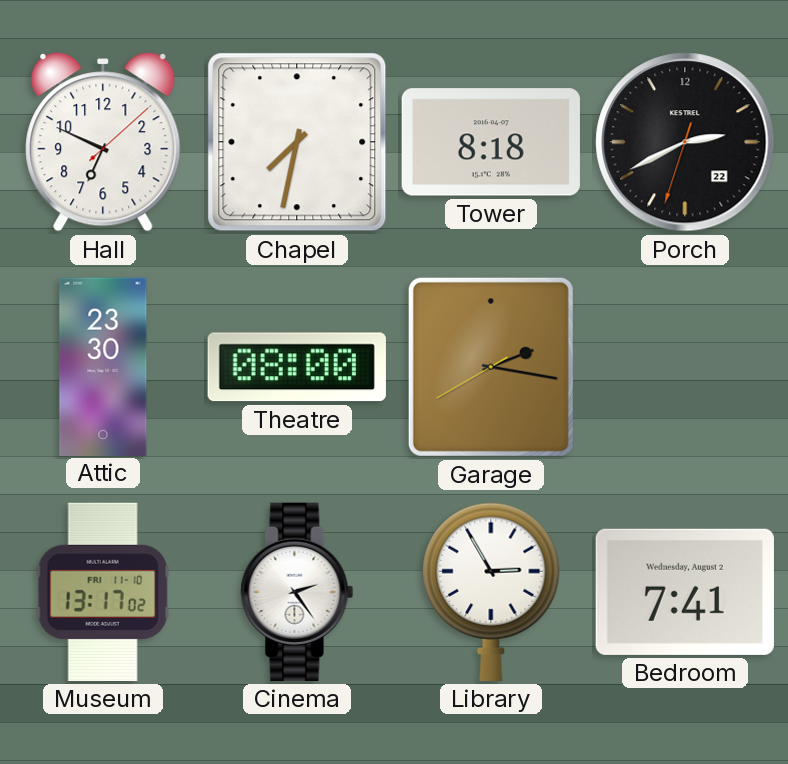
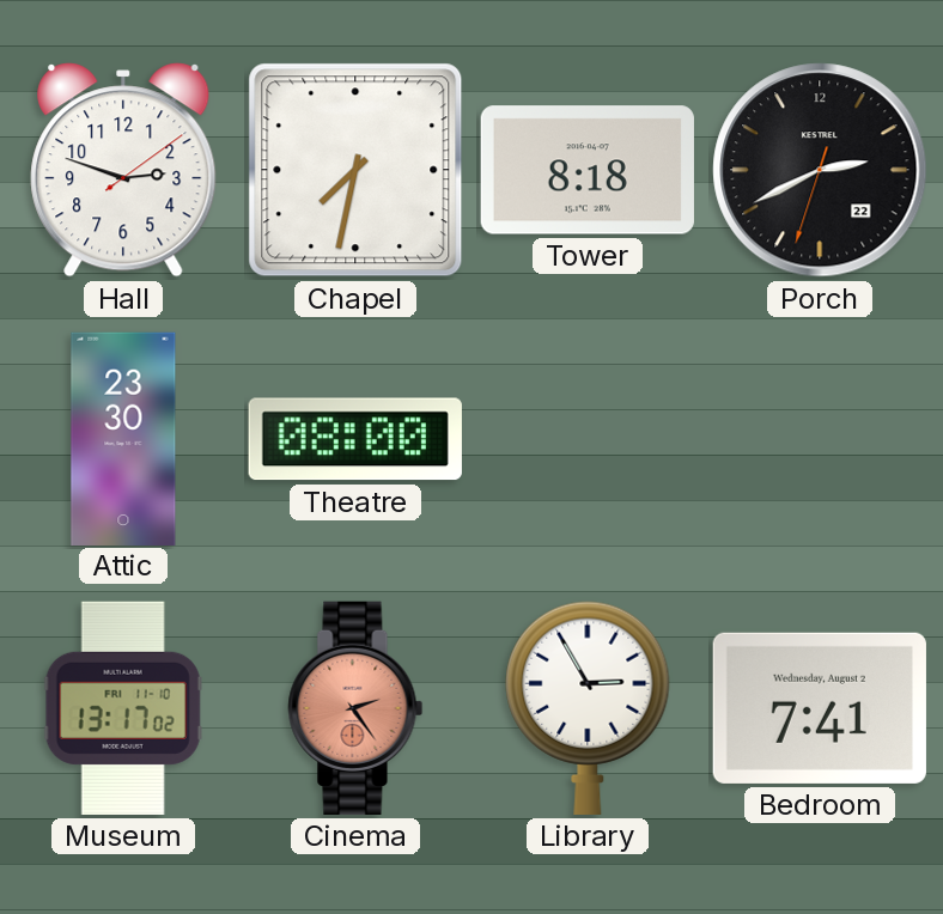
Hall: 6:49 -> 2:48
Garage: 2:16 -> none
Cinema dial: white -> salmon
